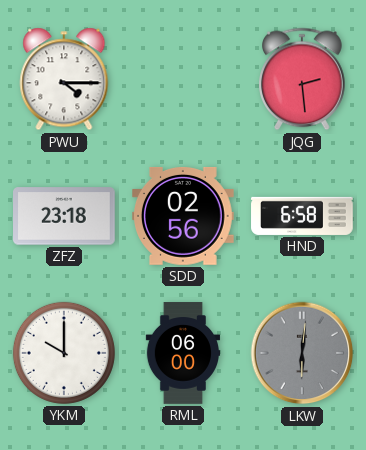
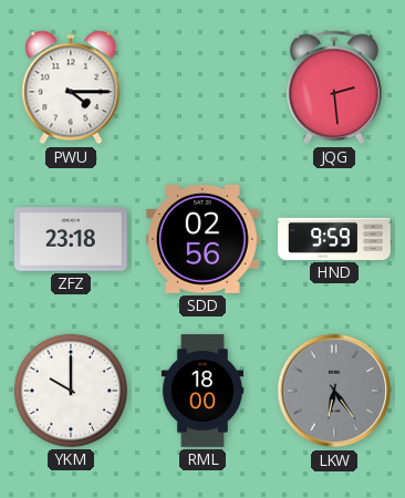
HND: 6:58 -> 9:59
RML: 06:00 -> 18:00
LKW: 6:01 -> 6:24
